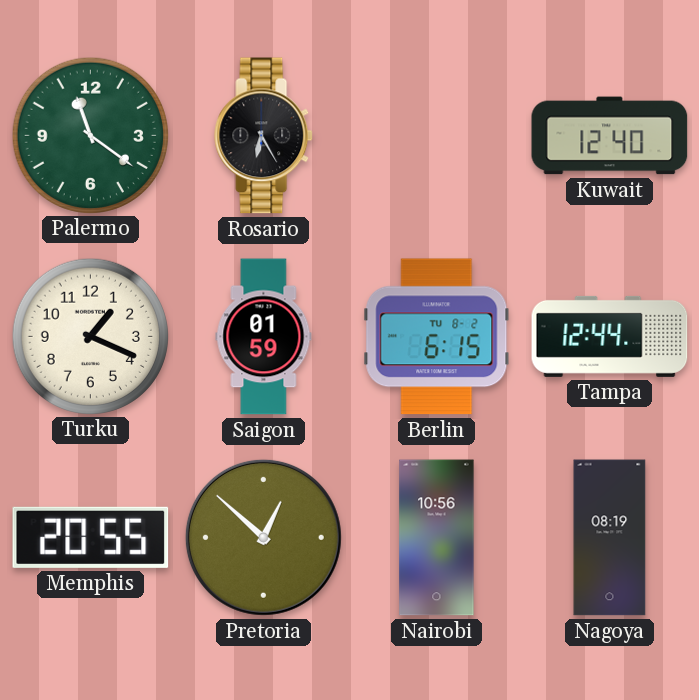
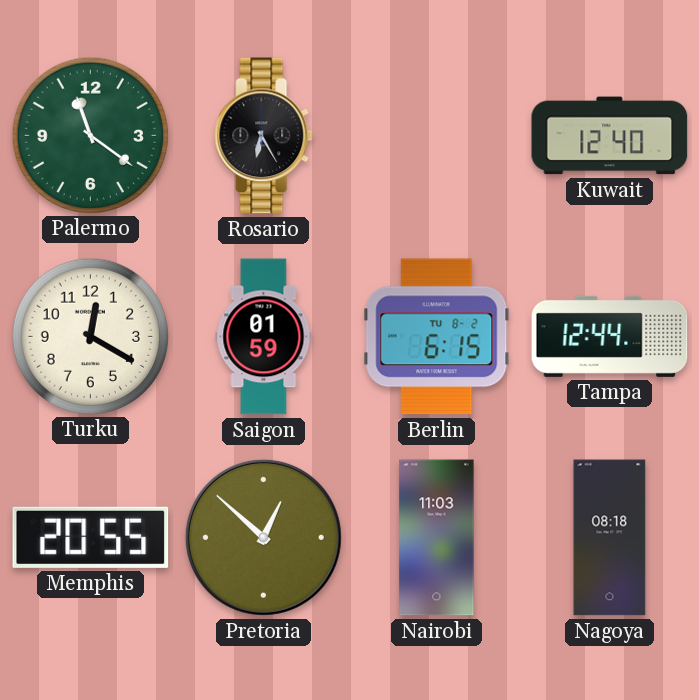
Turku: 1:19 -> 12:20
Nairobi: 10:56 -> 11:03
Nagoya: 08:19 -> 08:18
